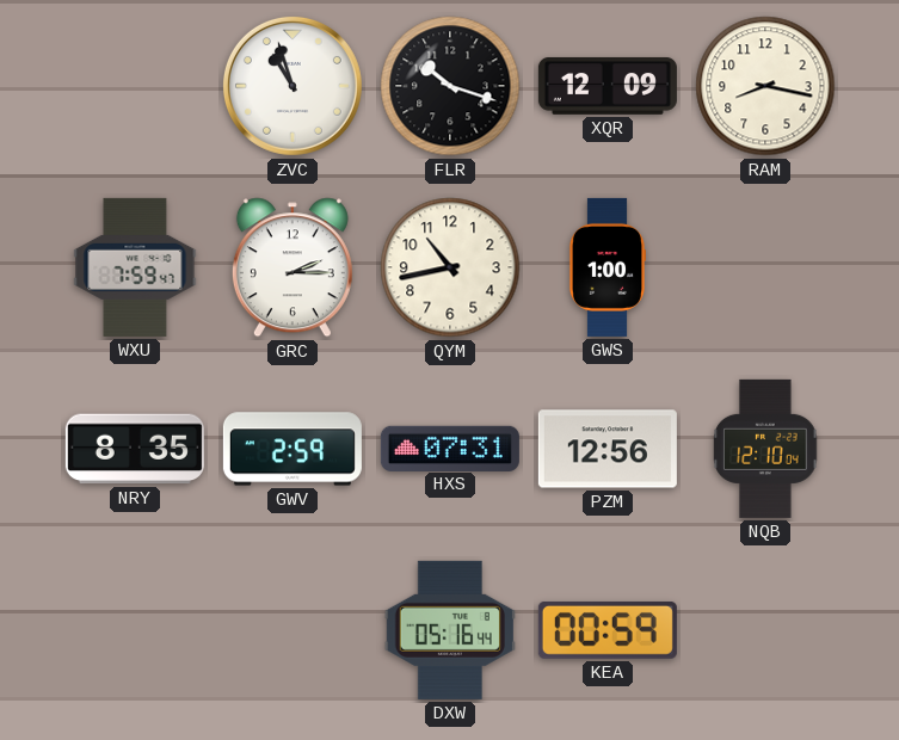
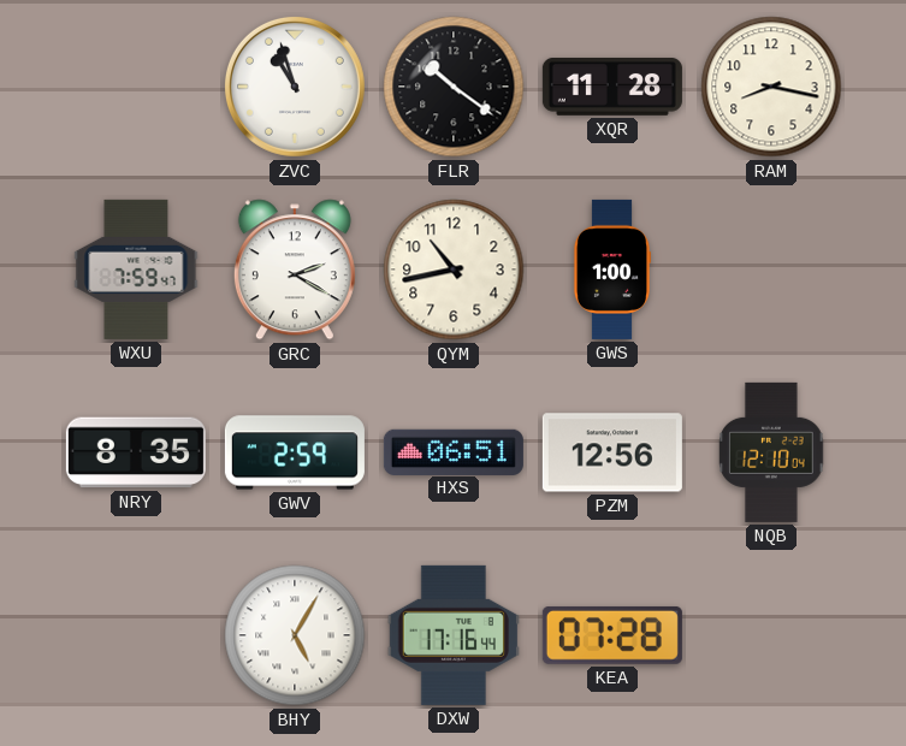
FLR: 10:18 -> 10:21
XQR: 12:09 -> 11:28
GRC: 2:15 -> 2:20
HXS: 07:31 -> 06:51
BHY: none -> 5:05
DXW: 05:16 -> 17:16
KEA: 00:59 -> 07:28
